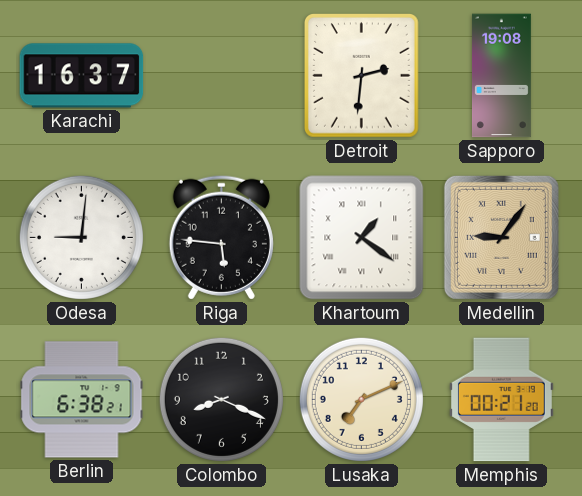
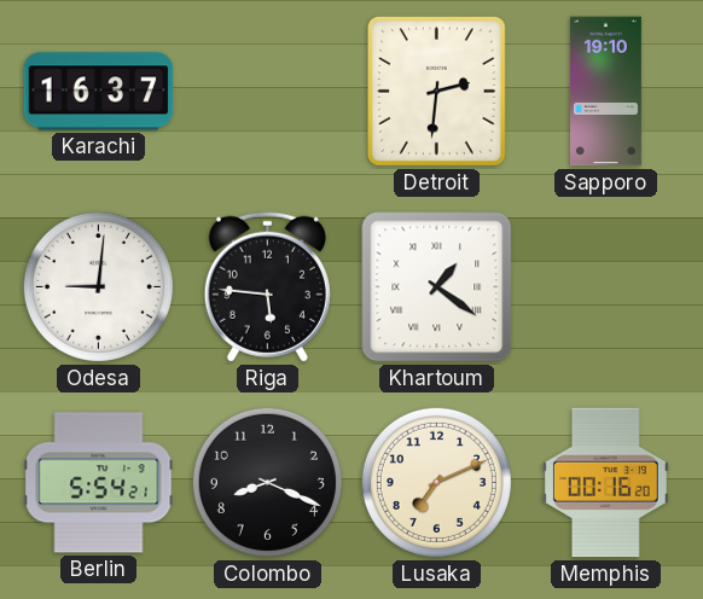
Sapporo: 19:08 -> 19:10
Medellin: 9:06 -> none
Berlin: 6:38 -> 5:54
Memphis: 00:21 -> 00:16
